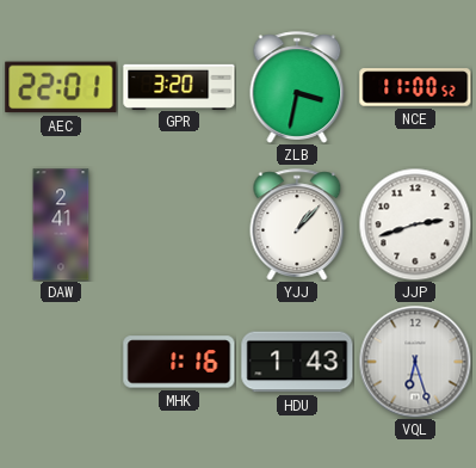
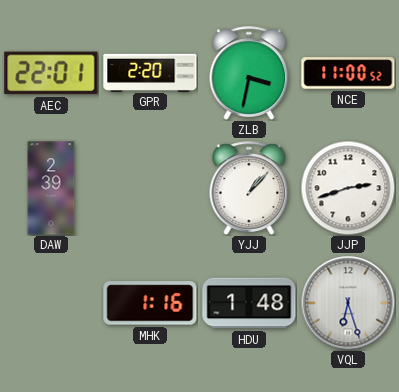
GPR: 3:20 -> 2:20
DAW: 2:41 -> 2:39
HDU: 1:43 -> 1:48
